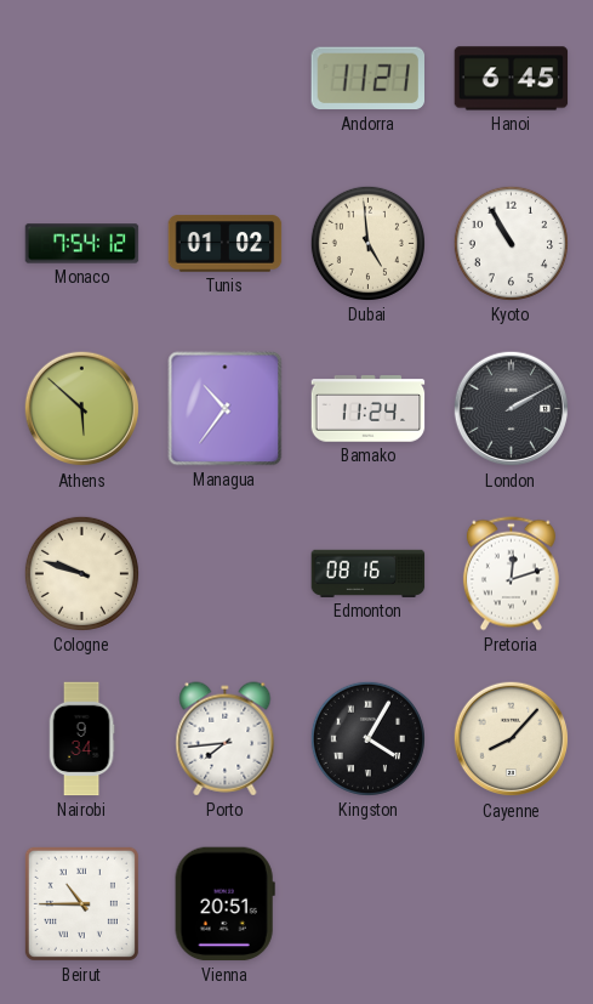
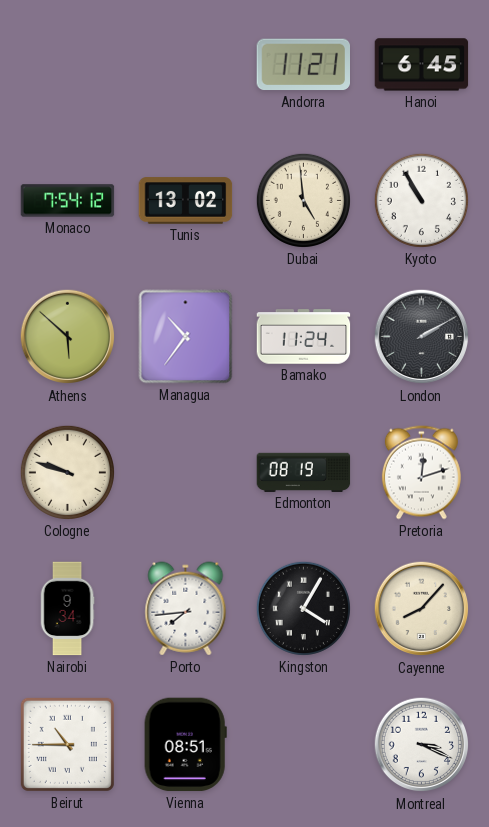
Tunis: 01:02 -> 13:02
Edmonton: 08:16 -> 08:19
Vienna: 20:51 -> 08:51
Montreal: none -> 3:19
